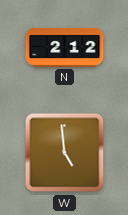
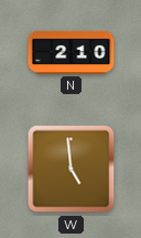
N: 2:12 -> 2:10
